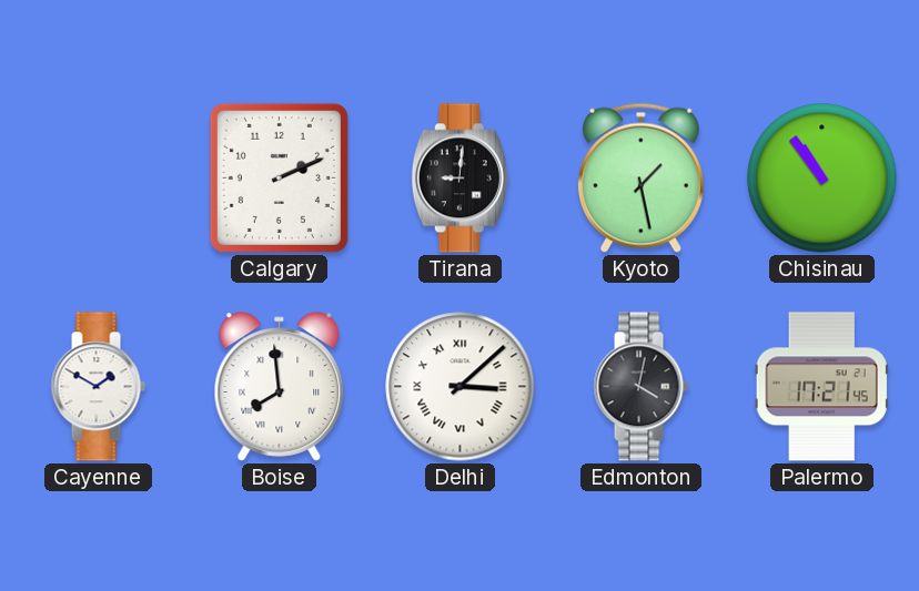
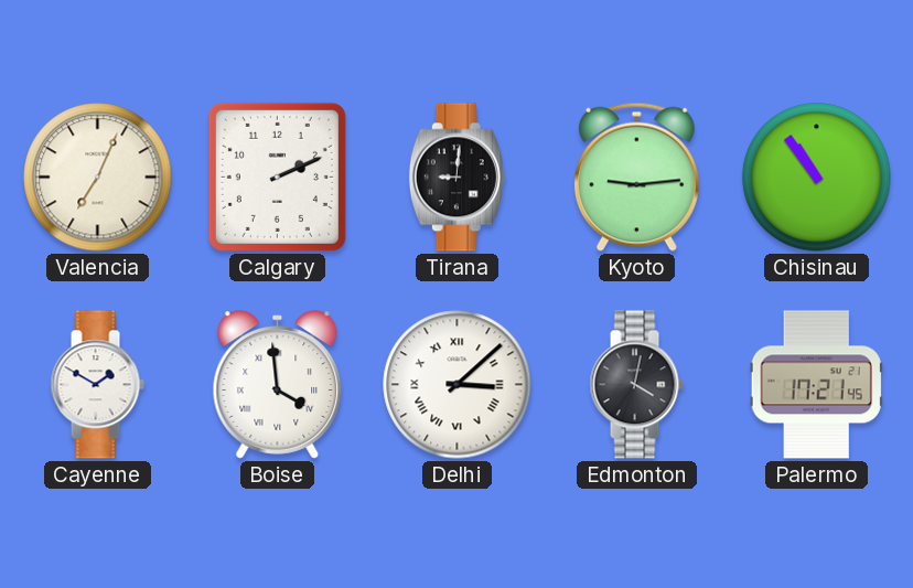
Valencia: none -> 7:04
Kyoto: 1:28 -> 9:14
Boise: 7:59 -> 3:59
